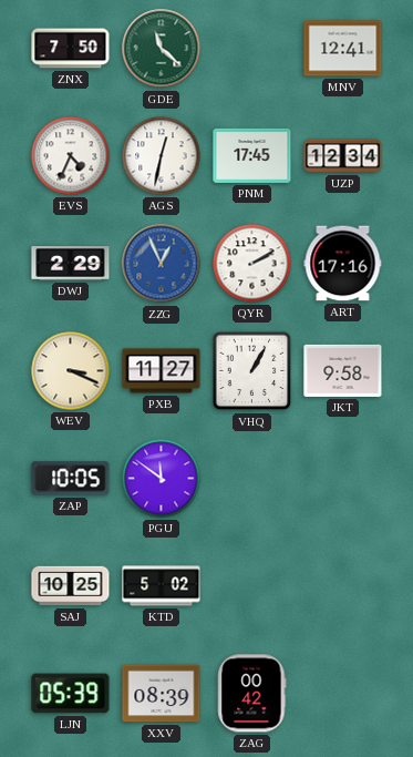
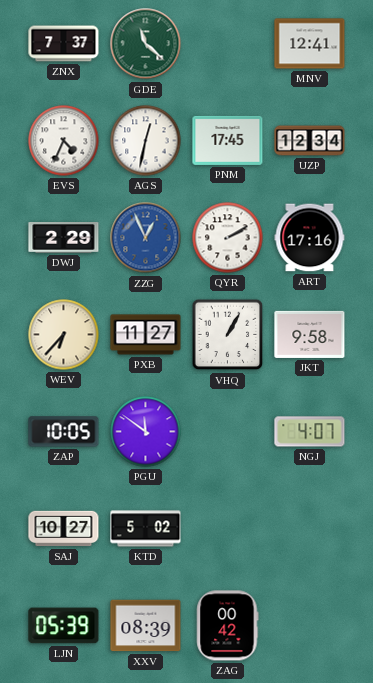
ZNX: 7:50 -> 7:37
WEV: 3:19 -> 6:37
NGJ: none -> 4:07
SAJ: 10:25 -> 10:27
